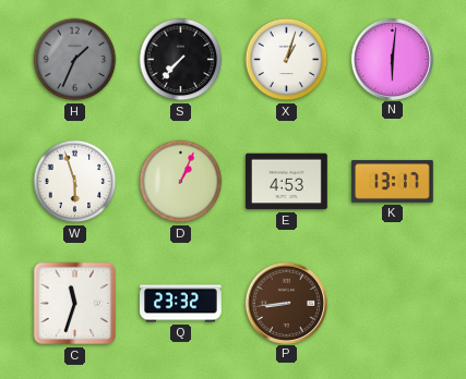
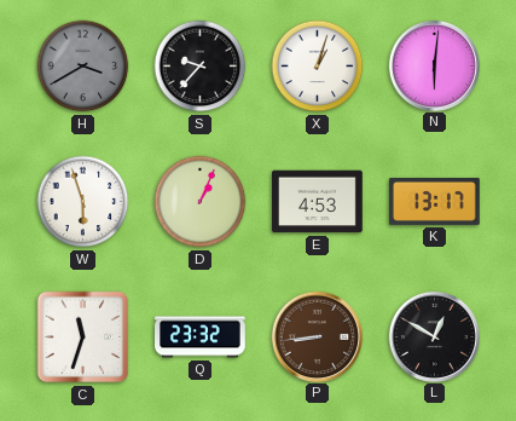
H: 1:34 -> 3:40
S: 7:37 -> 9:37
L: none -> 12:50
